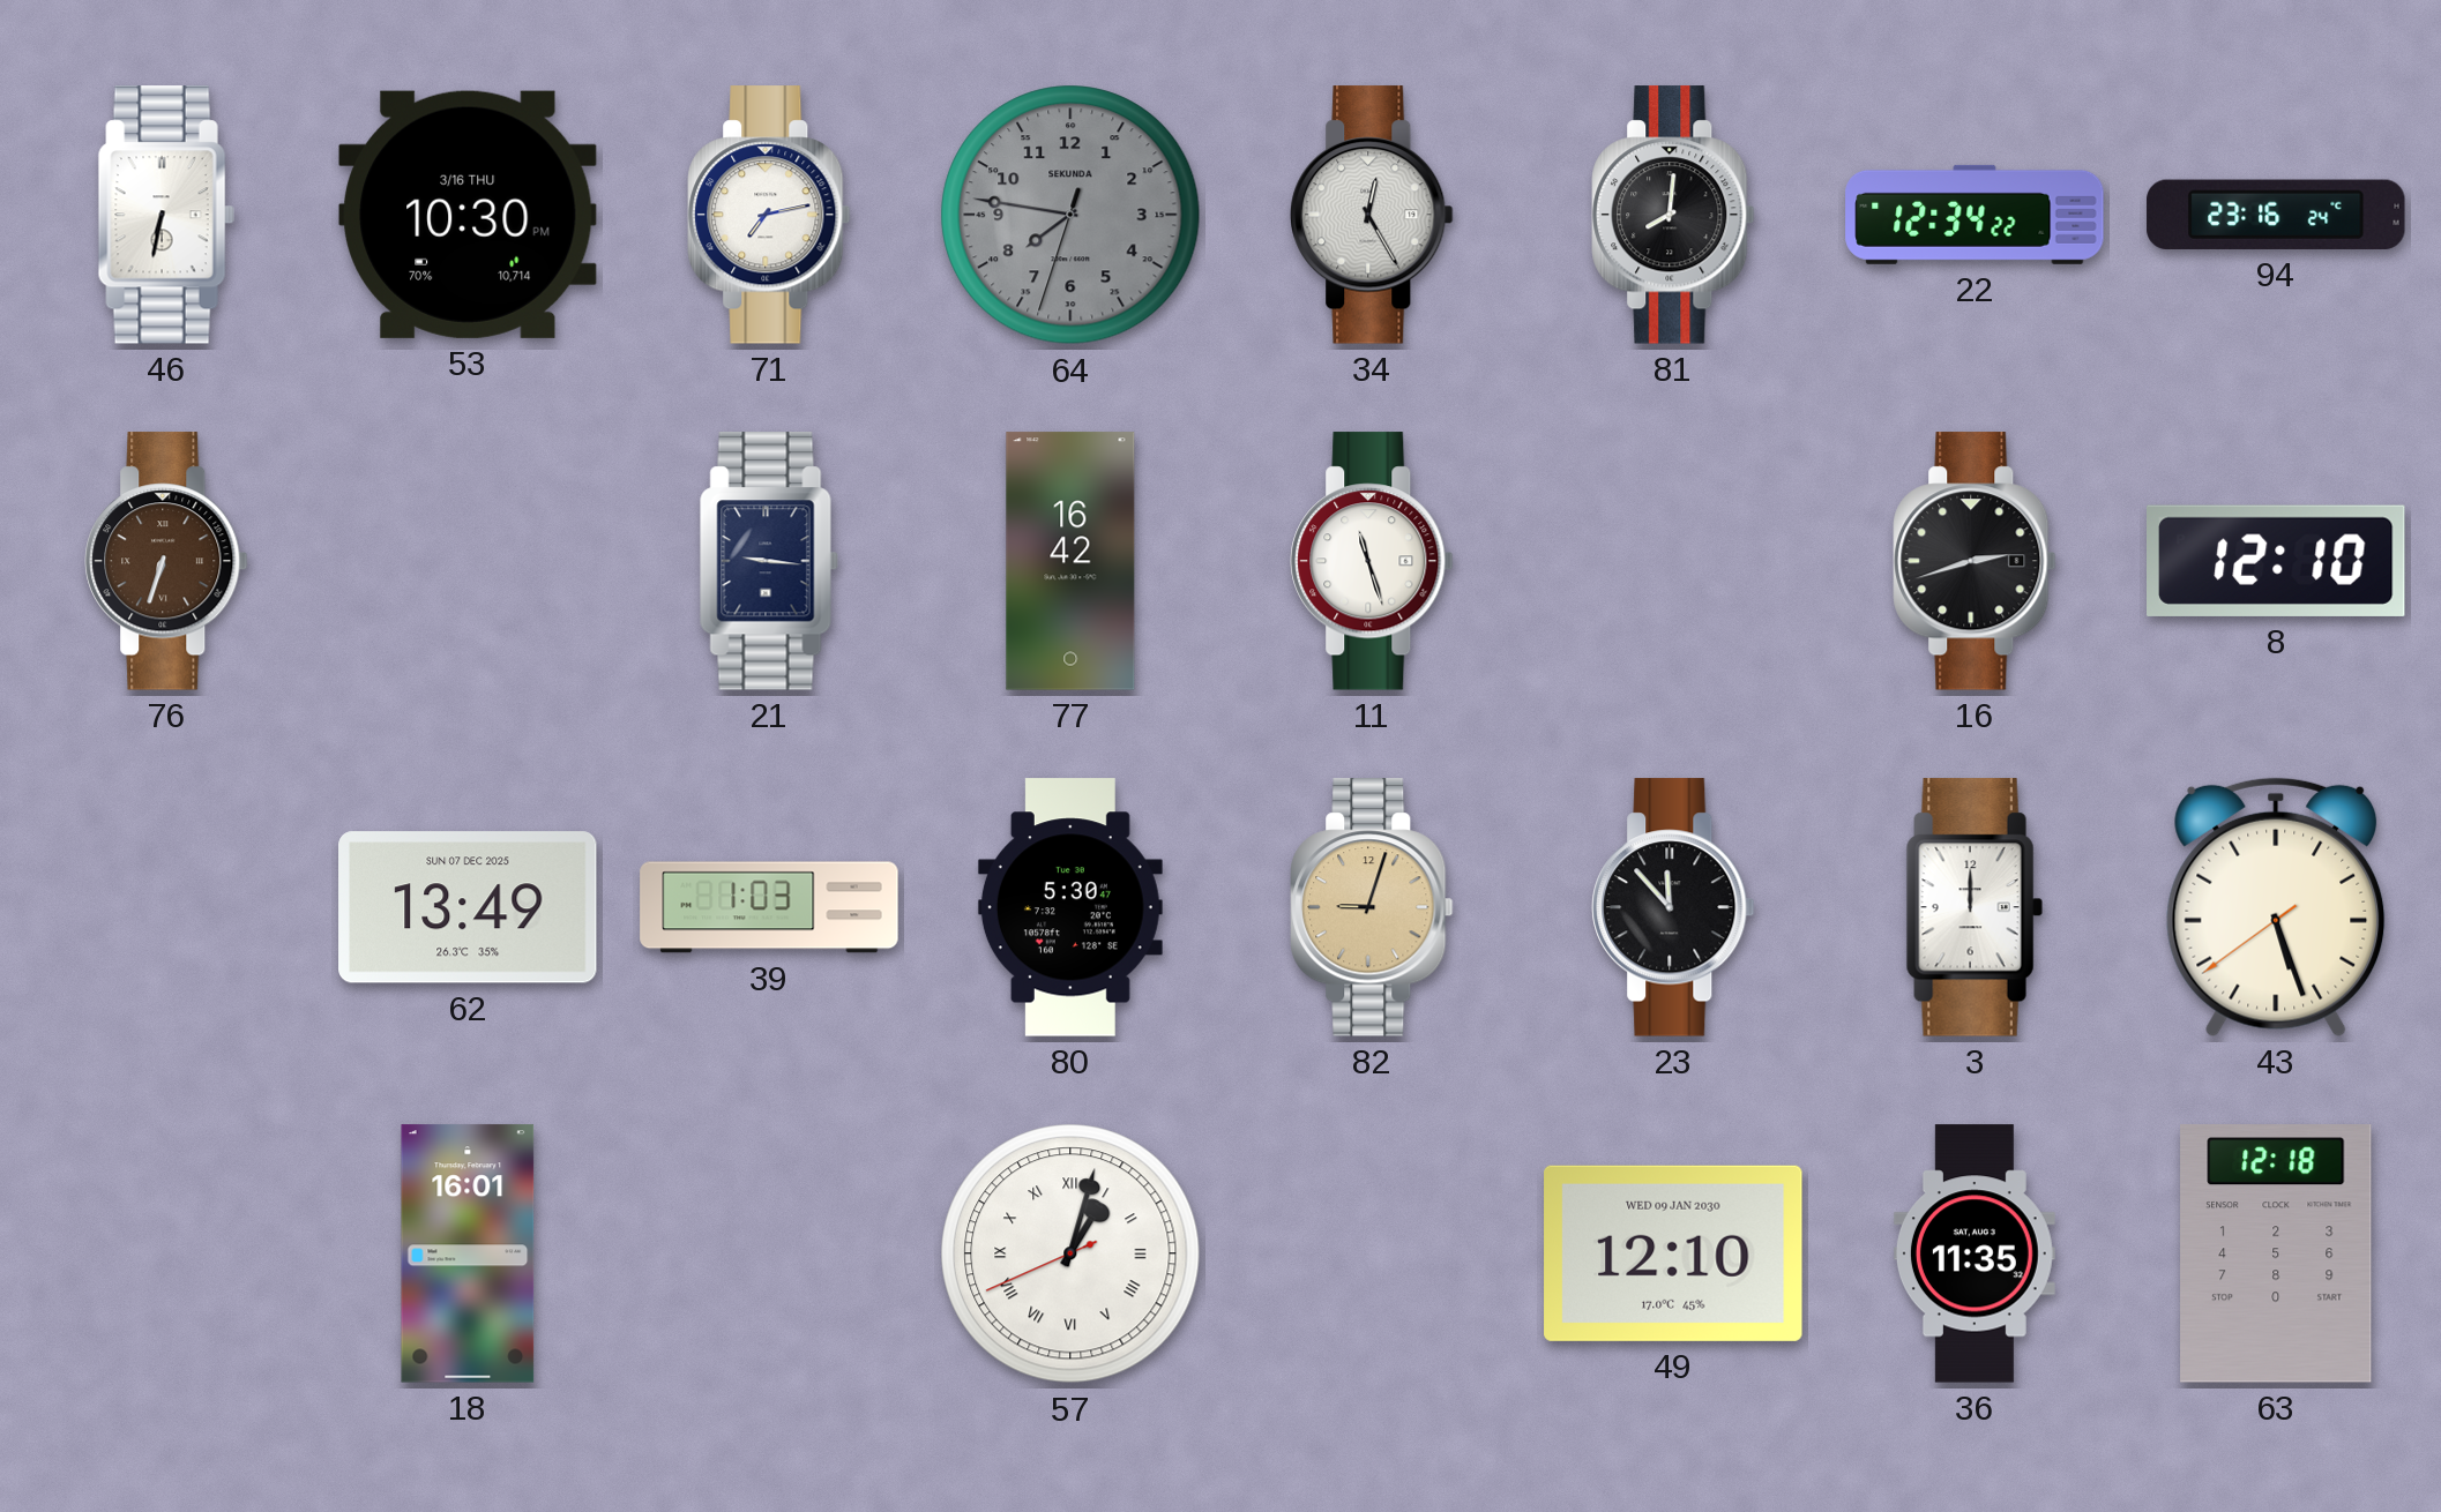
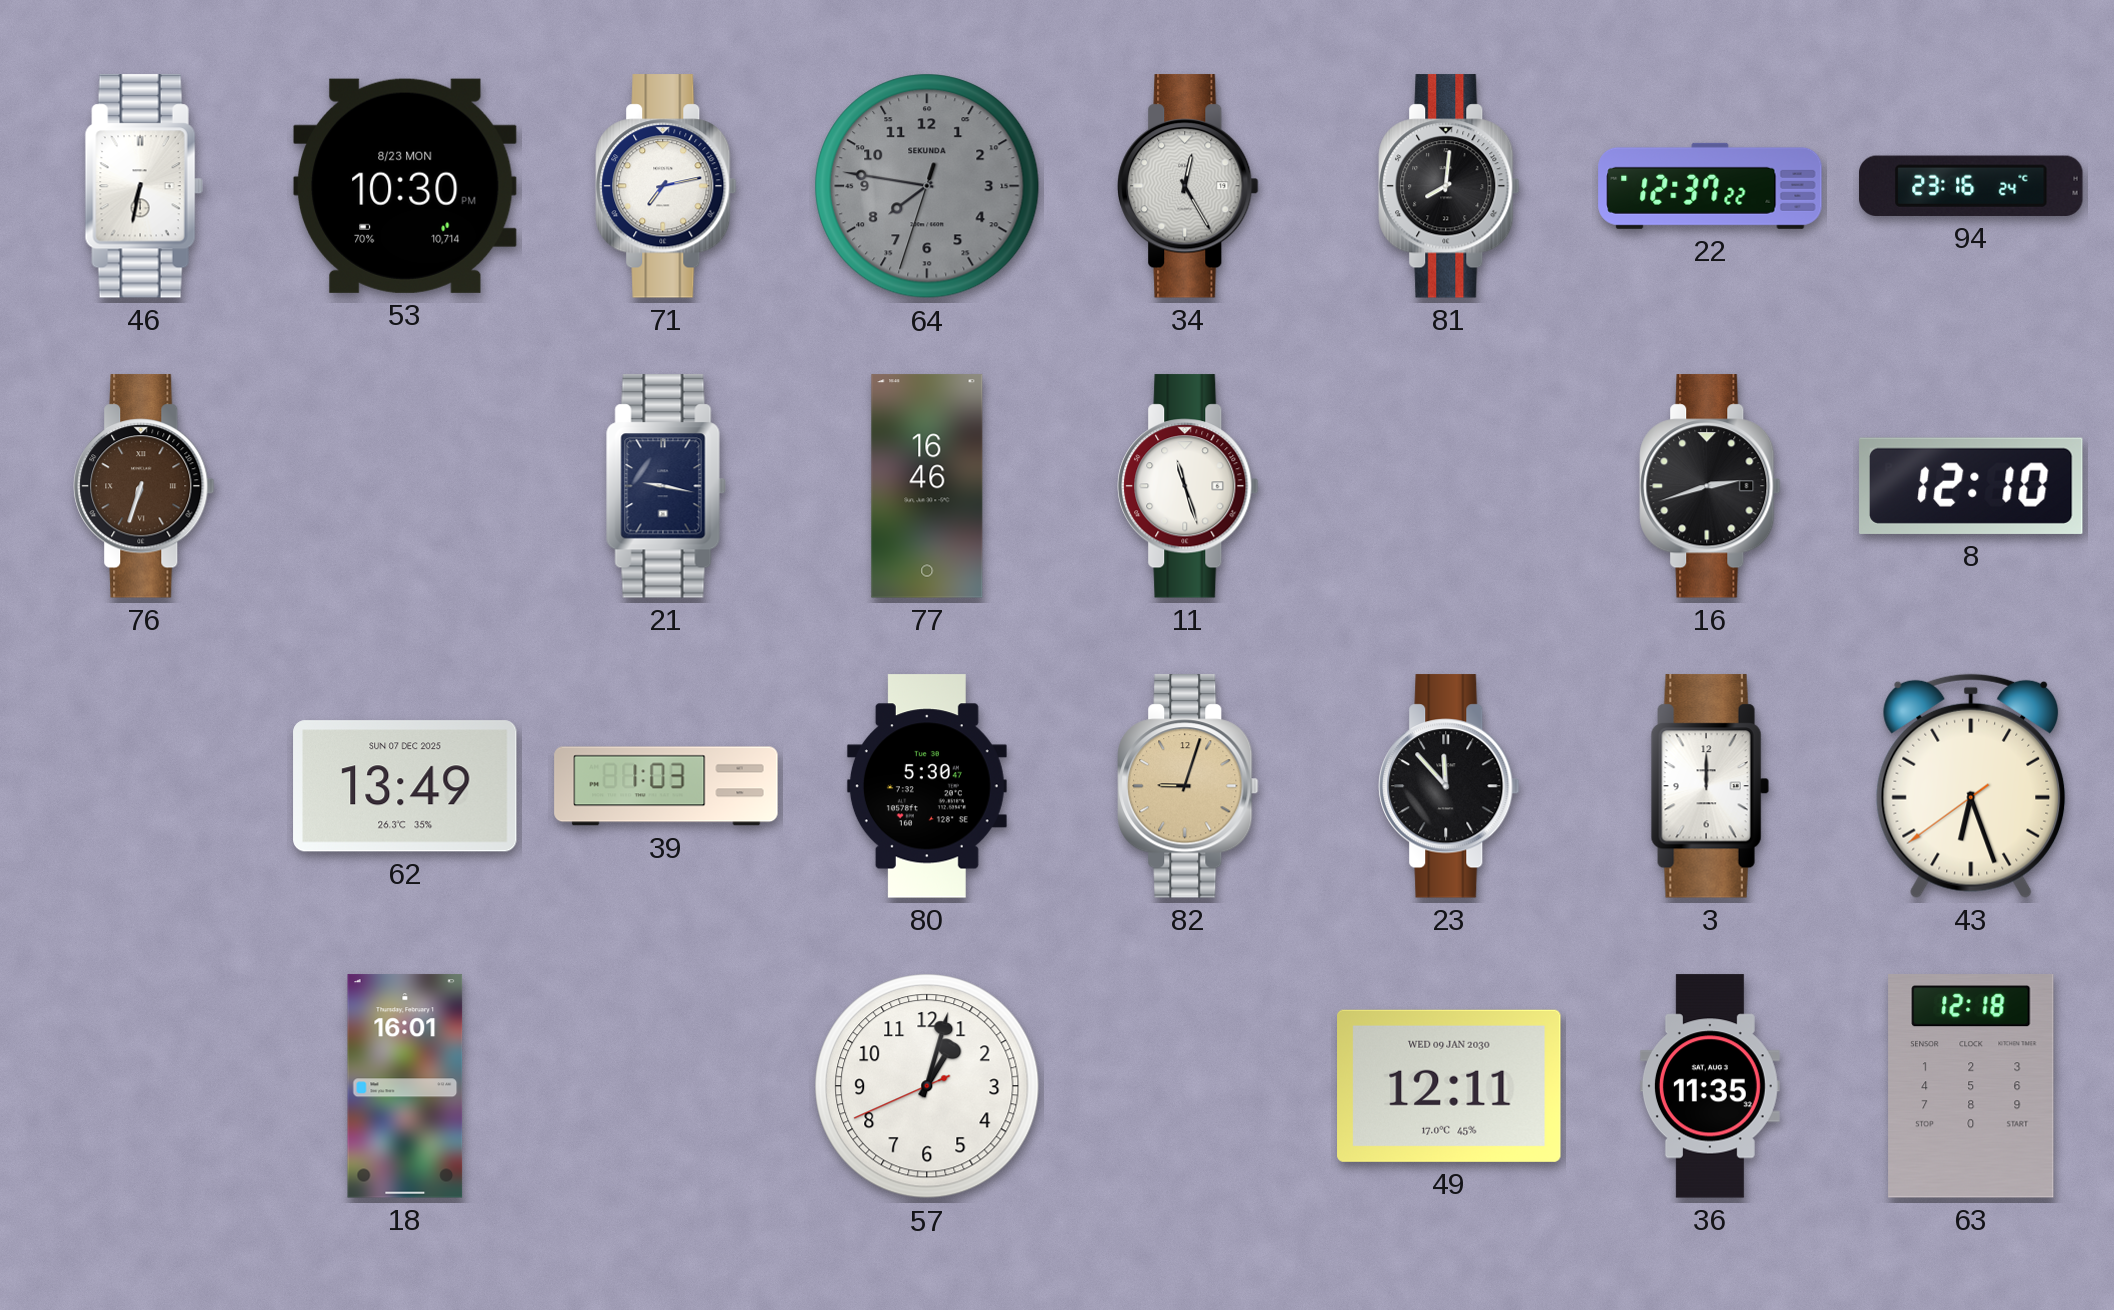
53 date: 3/16 THU -> 8/23 MON
22: 12:34 -> 12:37
21: 9:16 -> 9:17
77: 16:42 -> 16:46
43: 5:26 -> 6:26
57 numerals: Roman -> Arabic
49: 12:10 -> 12:11
